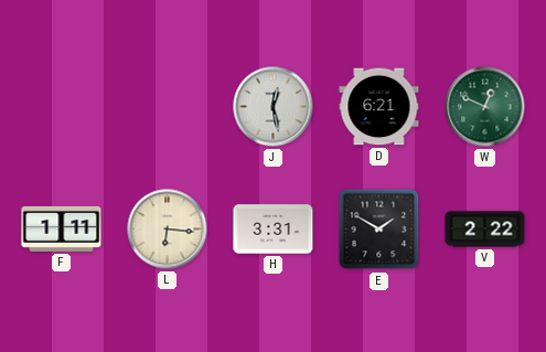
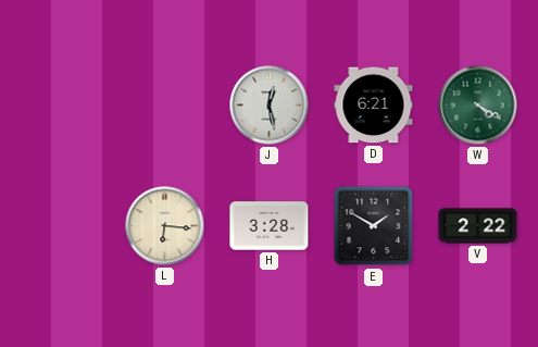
W: 12:49 -> 4:20
F: 1:11 -> none
H: 3:31 -> 3:28
